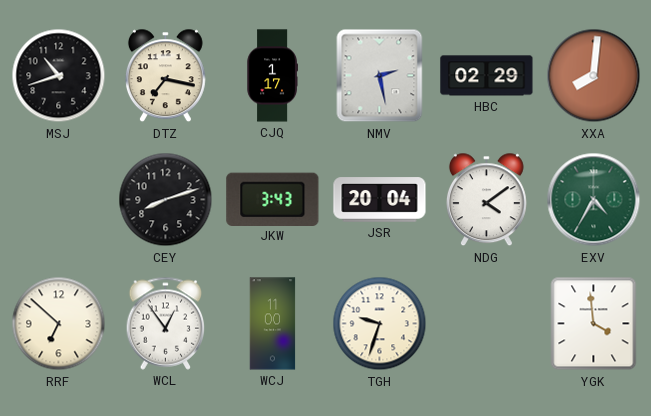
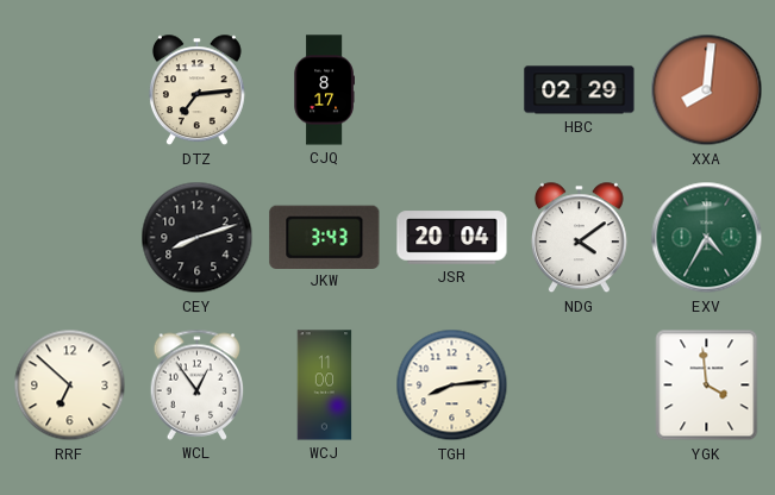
MSJ: 10:42 -> none
DTZ: 7:17 -> 7:14
CJQ: 1:17 -> 8:17
NMV: 2:28 -> none
TGH: 9:33 -> 8:14
